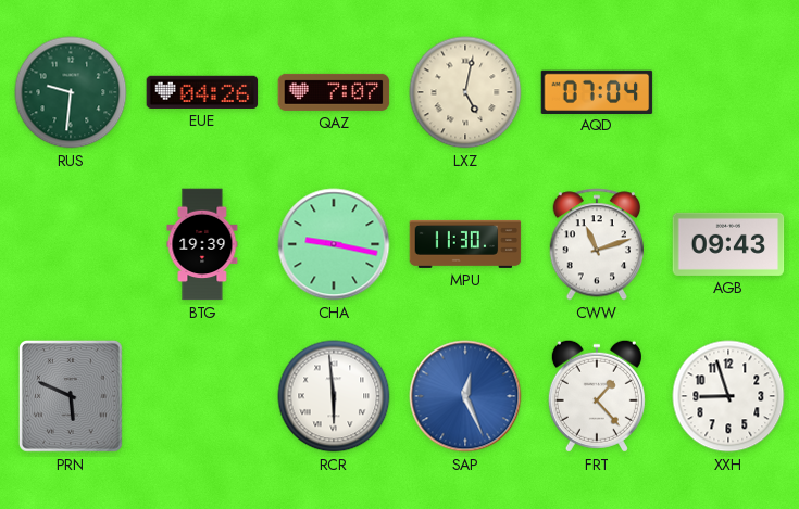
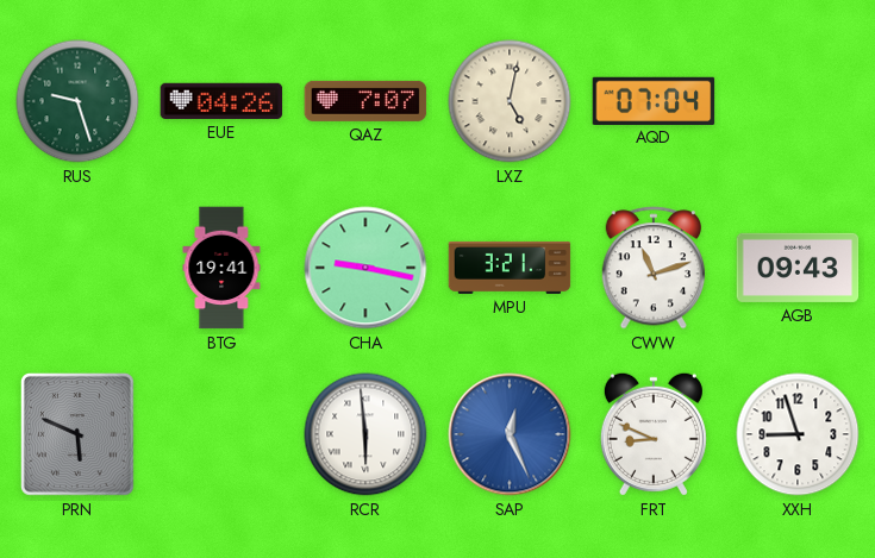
RUS: 9:31 -> 9:27
BTG: 19:39 -> 19:41
MPU: 11:30 -> 3:21
FRT: 1:23 -> 8:49
